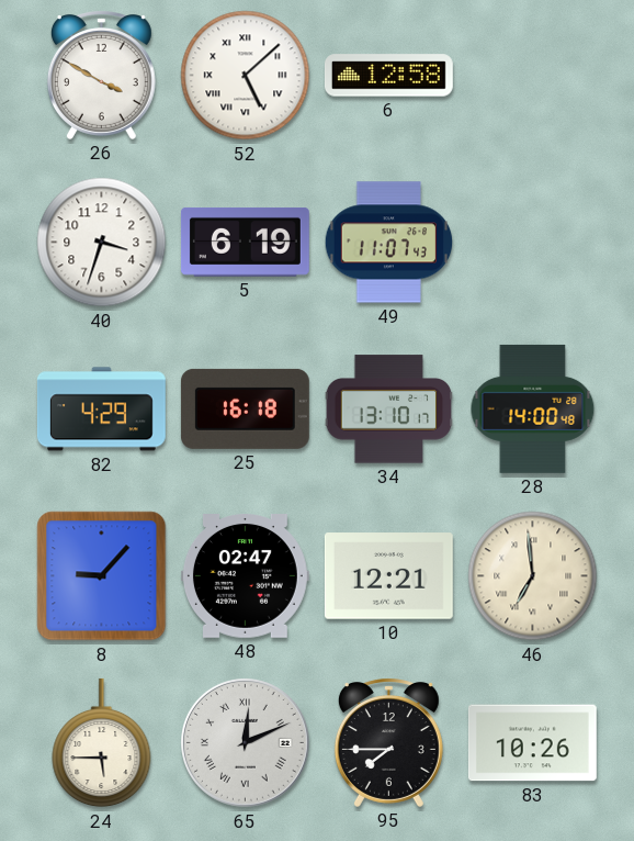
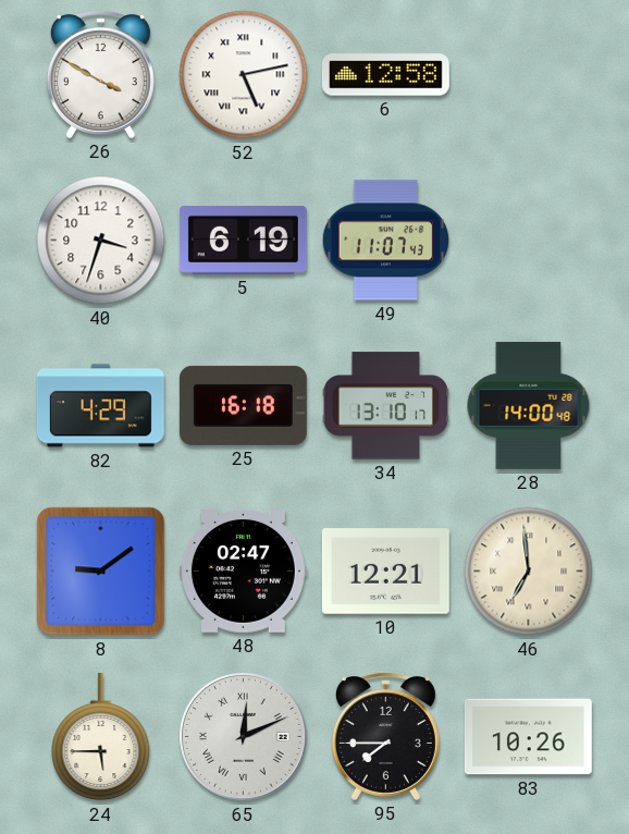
52: 5:08 -> 5:13
8: 9:07 -> 9:09
